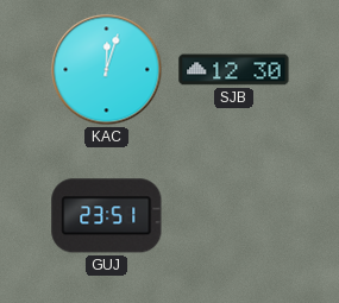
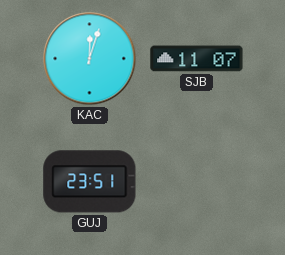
SJB: 12:30 -> 11:07
